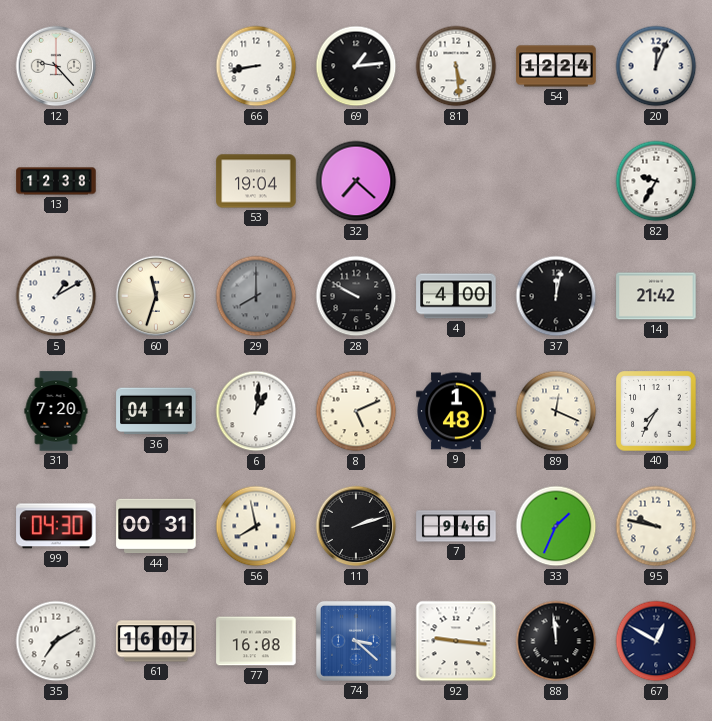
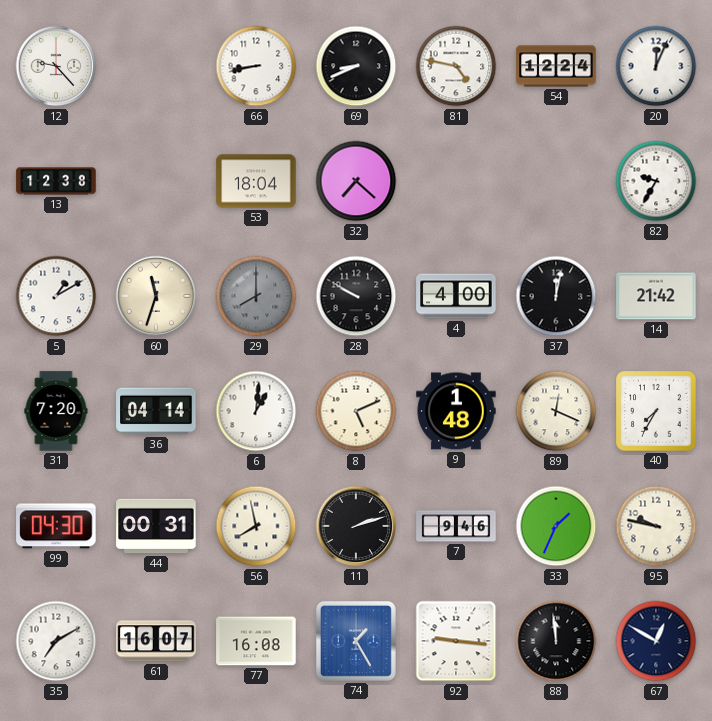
69: 1:14 -> 8:41
81: 5:29 -> 4:47
53: 19:04 -> 18:04
74: 3:22 -> 1:25
